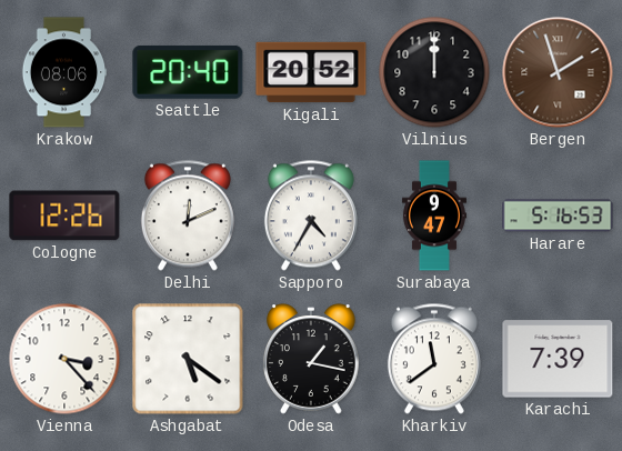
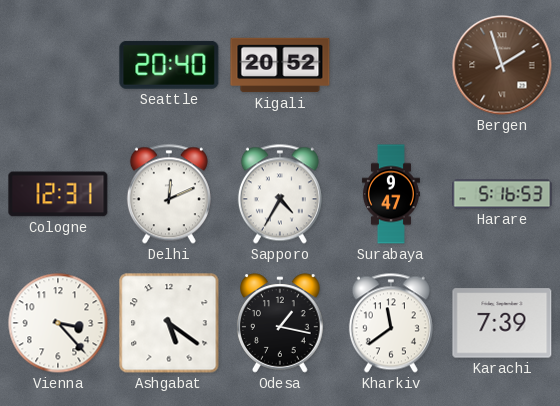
Krakow: 08:06 -> none
Vilnius: 12:00 -> none
Cologne: 12:26 -> 12:31
